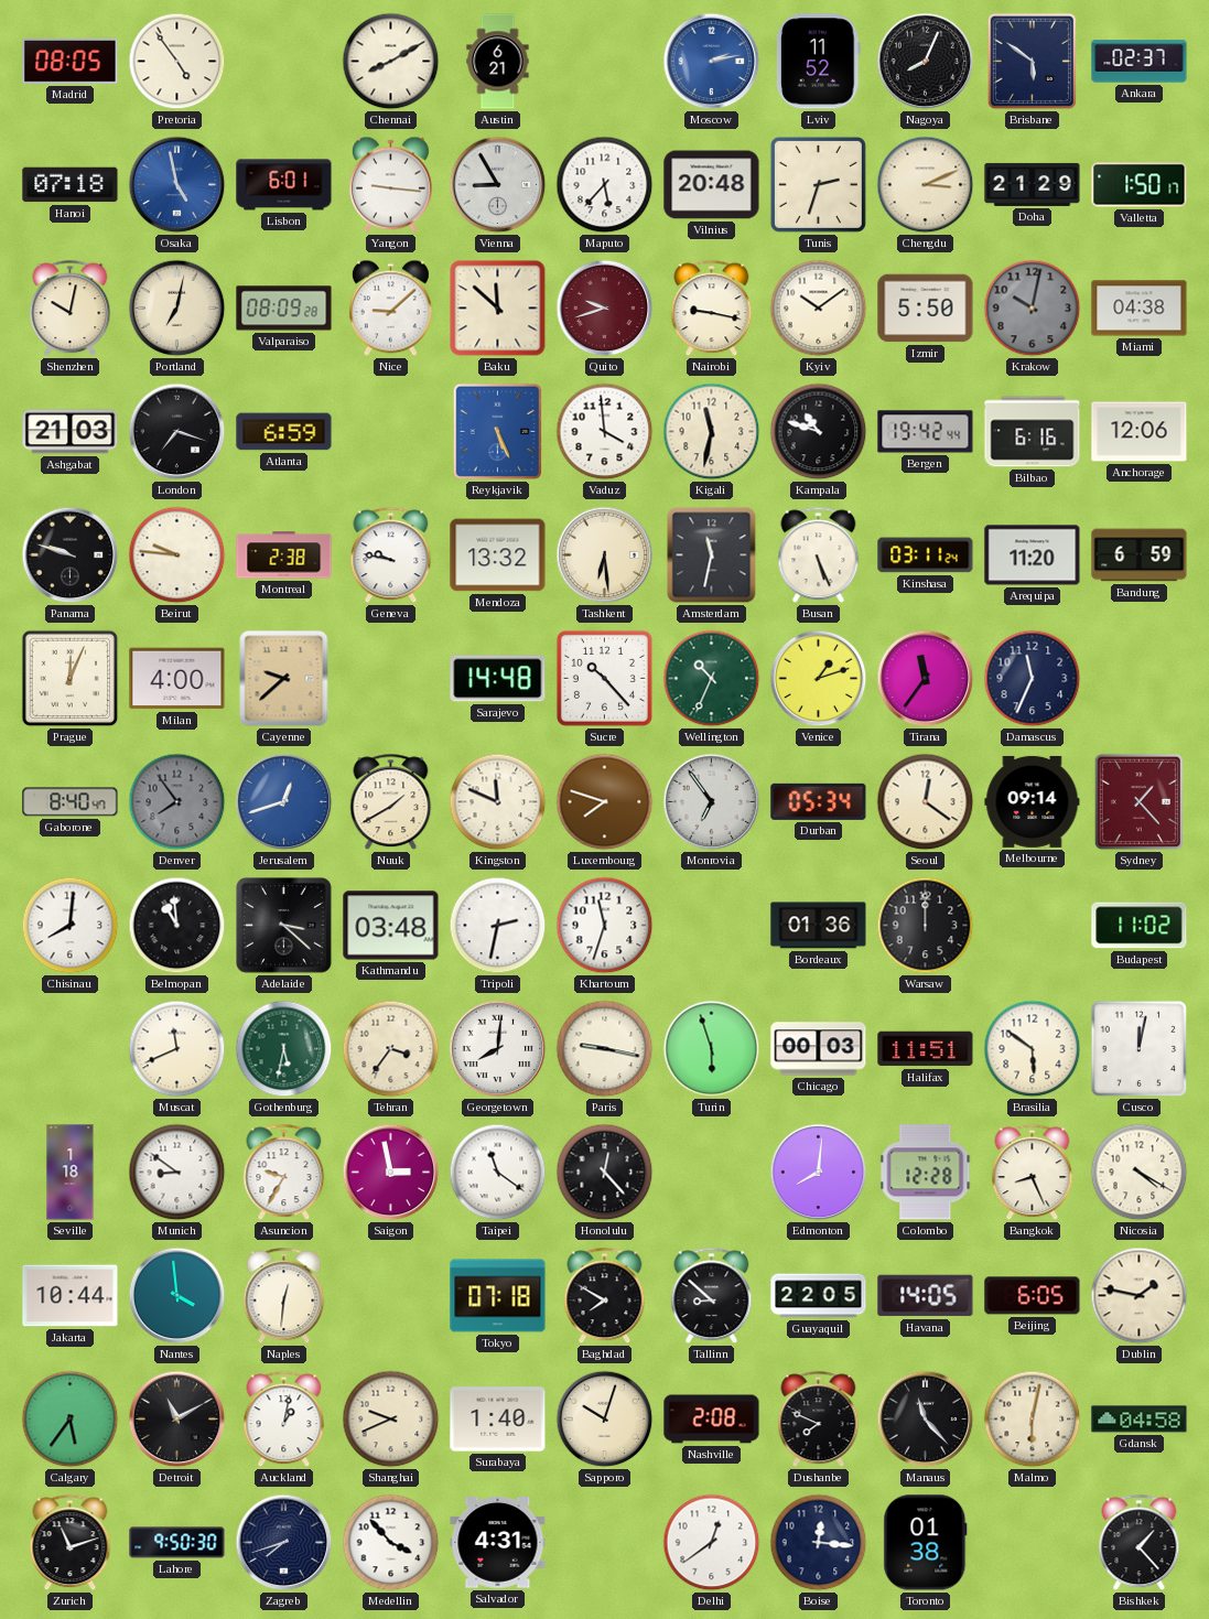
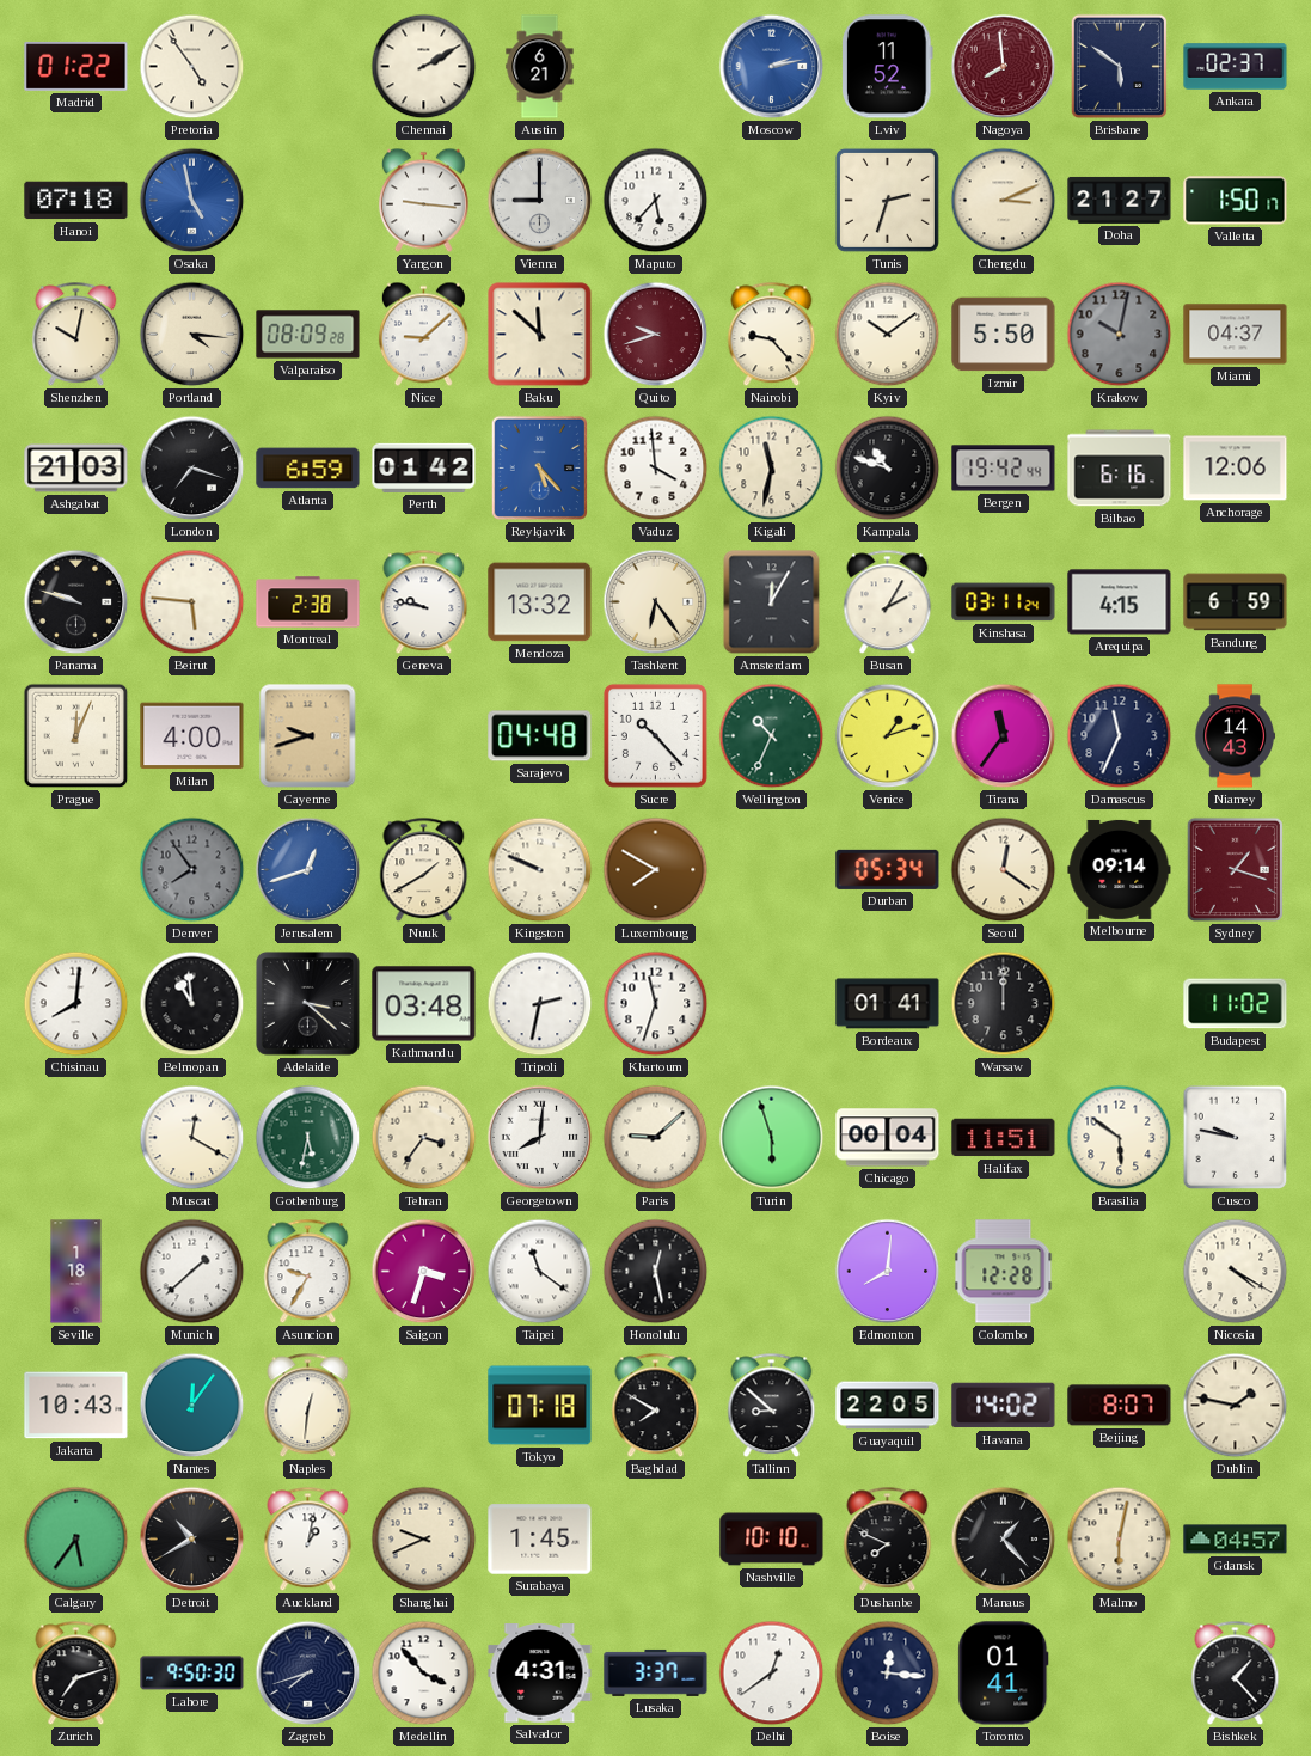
Madrid: 08:05 -> 01:22
Chennai: 8:10 -> 2:10
Nagoya: 8:04 -> 7:59
Nagoya dial: black -> burgundy
Lisbon: 6:01 -> none
Vienna: 8:55 -> 9:00
Vilnius: 20:48 -> none
Doha: 21:29 -> 21:27
Portland: 7:02 -> 4:16
Nairobi: 9:17 -> 9:23
Miami: 04:38 -> 04:37
Perth: none -> 01:42
Reykjavik: 5:26 -> 5:23
Beirut: 9:46 -> 5:46
Tashkent: 6:29 -> 6:24
Amsterdam: 11:32 -> 12:05
Busan: 5:26 -> 2:05
Arequipa: 11:20 -> 4:15
Cayenne: 9:38 -> 9:42
Sarajevo: 14:48 -> 04:48
Niamey: none -> 14:43
Gaborone: 8:40 -> none
Kingston: 11:49 -> 9:49
Luxembourg: 7:48 -> 7:50
Monrovia: 6:54 -> none
Sydney: 1:23 -> 1:18
Bordeaux: 01:36 -> 01:41
Muscat: 11:41 -> 12:20
Paris: 9:17 -> 9:08
Chicago: 00:03 -> 00:04
Cusco: 12:02 -> 9:47
Munich: 8:51 -> 1:38
Saigon: 2:58 -> 3:33
Honolulu: 12:23 -> 12:28
Bangkok: 8:26 -> none
Jakarta: 10:44 -> 10:43
Nantes: 3:59 -> 12:06
Havana: 14:05 -> 14:02
Beijing: 6:05 -> 8:07
Detroit: 11:10 -> 10:40
Surabaya: 1:40 -> 1:45
Sapporo: 10:03 -> none
Nashville: 2:08 -> 10:10
Manaus: 11:23 -> 1:23
Gdansk: 04:58 -> 04:57
Zurich: 11:12 -> 7:12
Lusaka: none -> 3:37
Toronto: 01:38 -> 01:41
